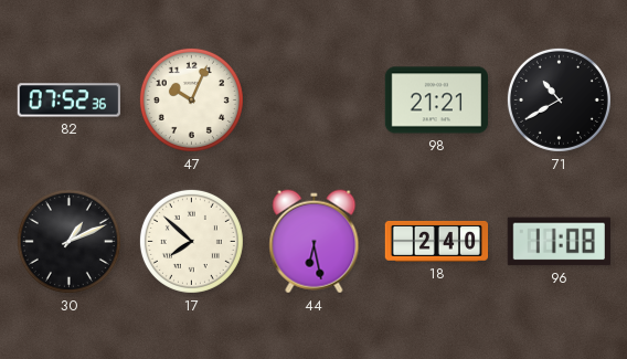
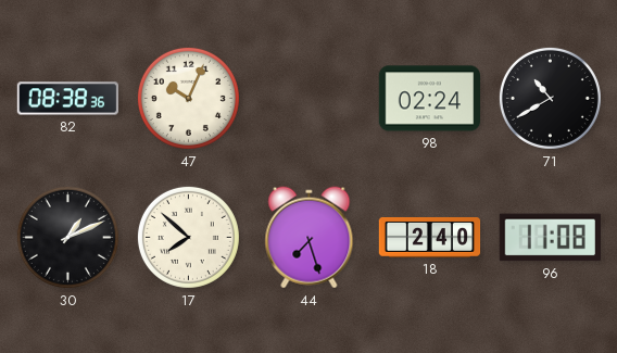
82: 07:52 -> 08:38
98: 21:21 -> 02:24
44: 6:28 -> 7:27
